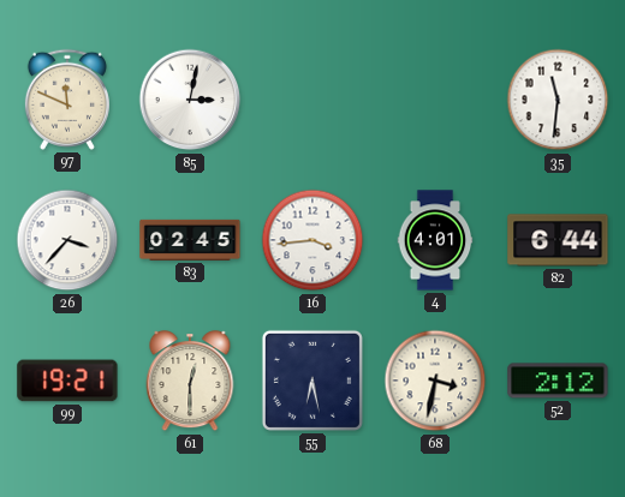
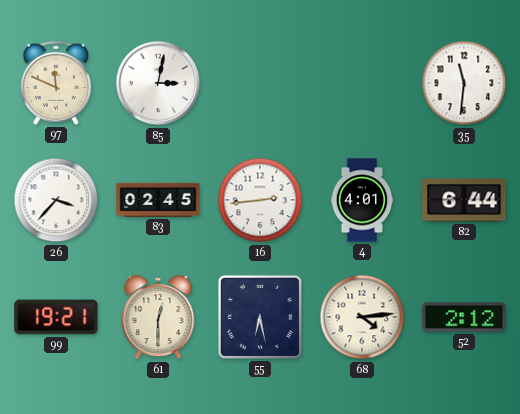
16: 3:44 -> 2:44
68: 3:32 -> 4:14
